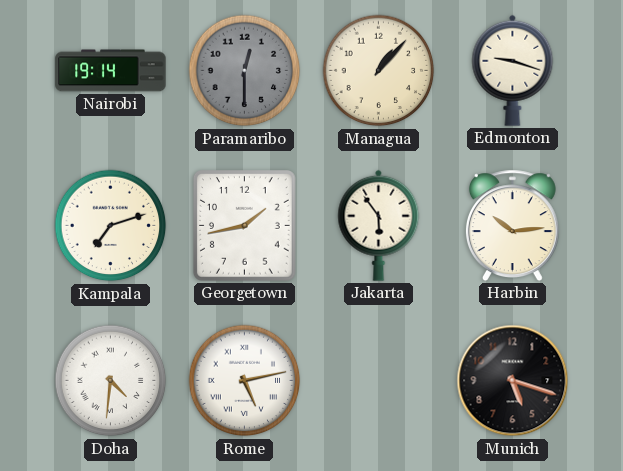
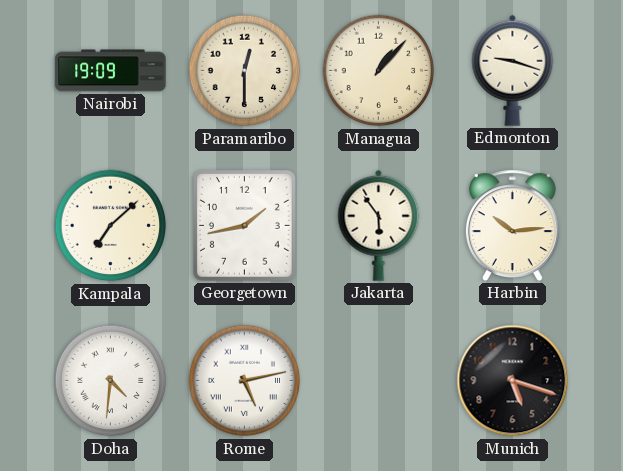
Nairobi: 19:14 -> 19:09
Paramaribo dial: grey -> cream
Kampala: 7:12 -> 7:08
